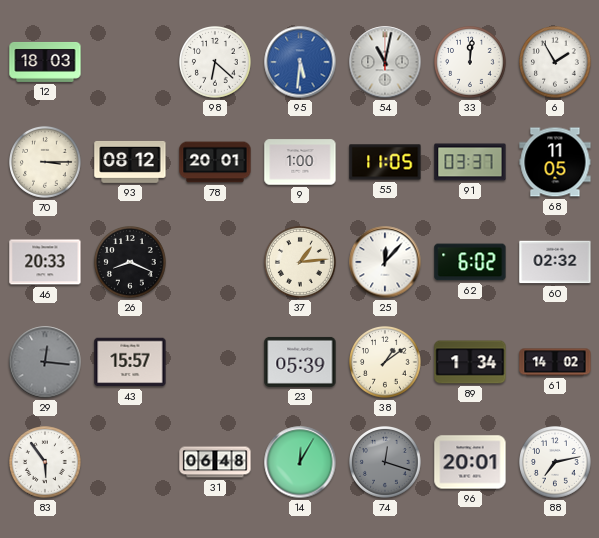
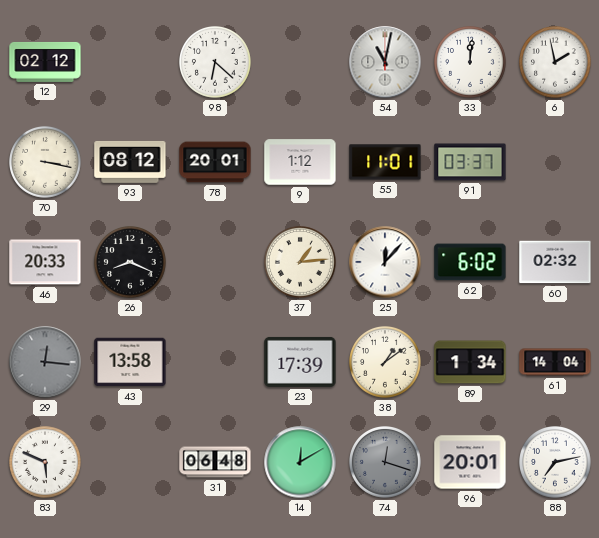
12: 18:03 -> 02:12
95: 5:31 -> none
6: 1:55 -> 1:58
70: 3:15 -> 3:17
9: 1:00 -> 1:12
55: 11:05 -> 11:01
68: 11:05 -> none
43: 15:57 -> 13:58
23: 05:39 -> 17:39
61: 14:02 -> 14:04
83: 5:54 -> 5:49
14: 12:05 -> 12:10
